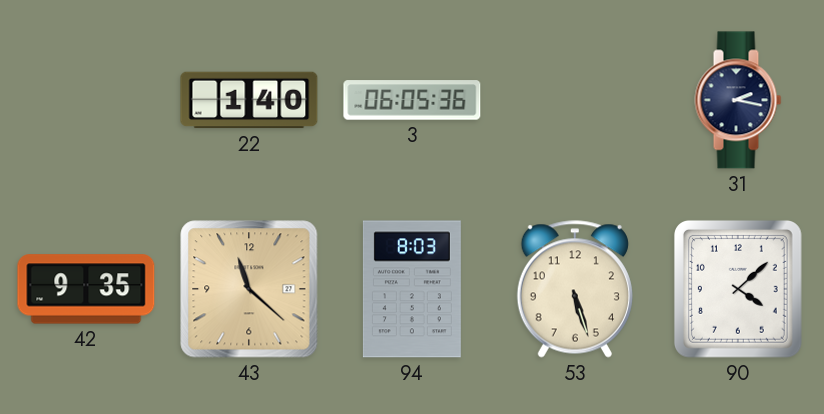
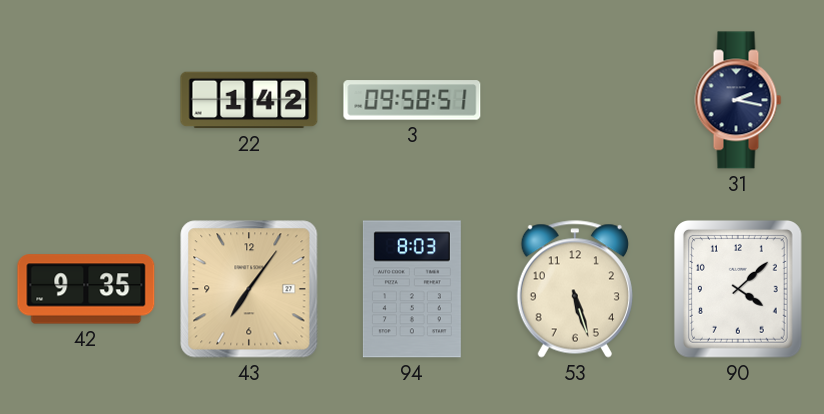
22: 1:40 -> 1:42
3: 06:05 -> 09:58
43: 11:22 -> 7:06
